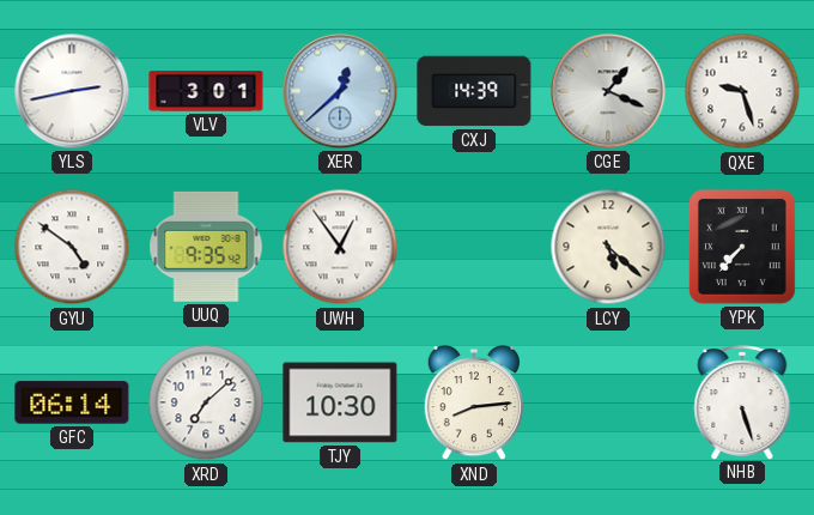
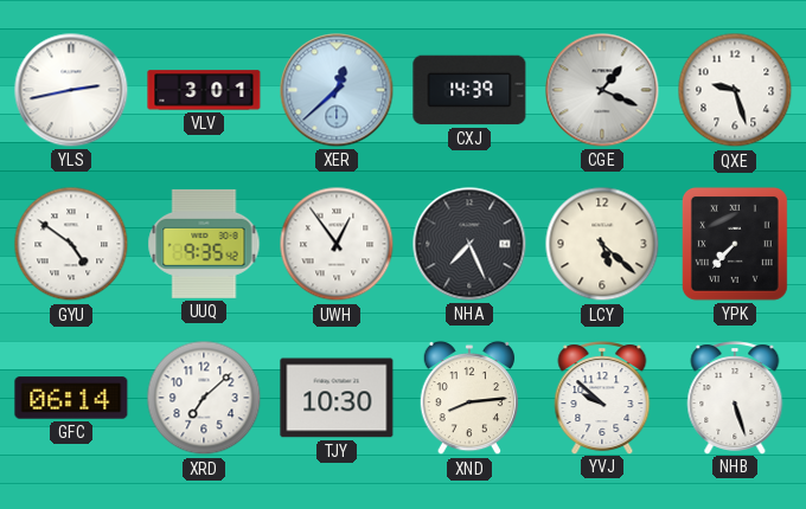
NHA: none -> 7:26
YVJ: none -> 9:52
